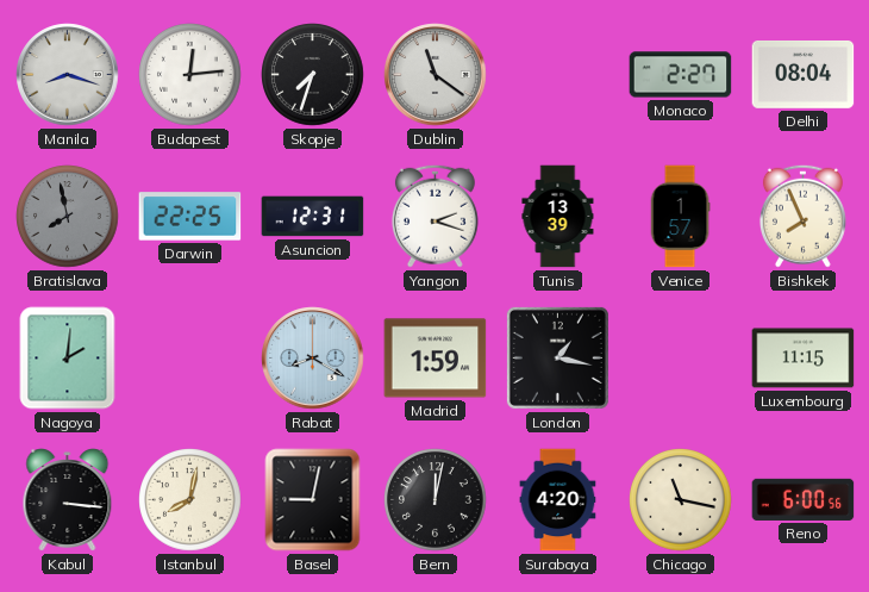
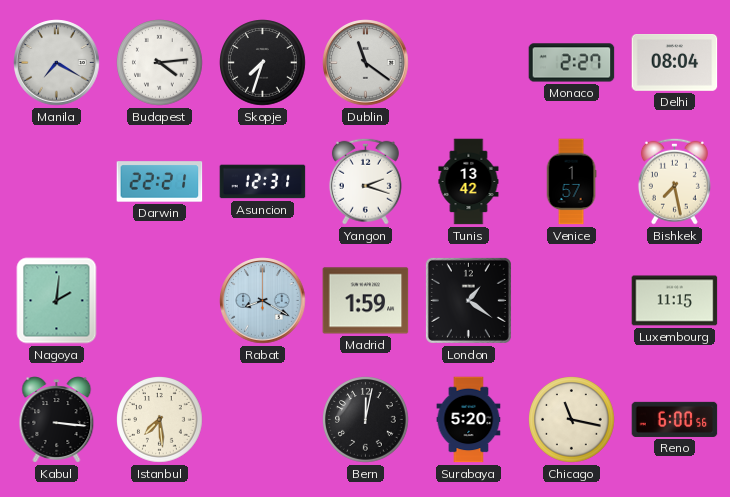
Manila: 8:18 -> 7:20
Budapest: 12:14 -> 4:14
Bratislava: 7:58 -> none
Darwin: 22:25 -> 22:21
Tunis: 13:39 -> 13:42
Bishkek: 7:56 -> 7:28
London: 1:17 -> 1:21
Istanbul: 8:02 -> 7:29
Basel: 9:02 -> none
Surabaya: 4:20 -> 5:20
